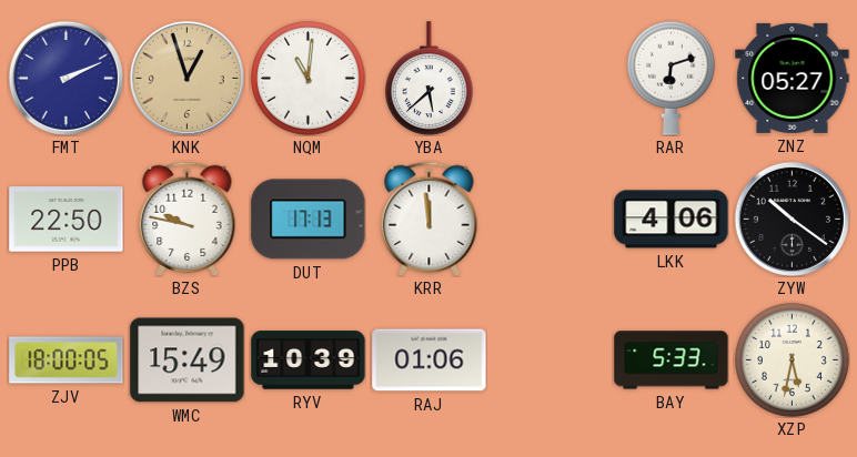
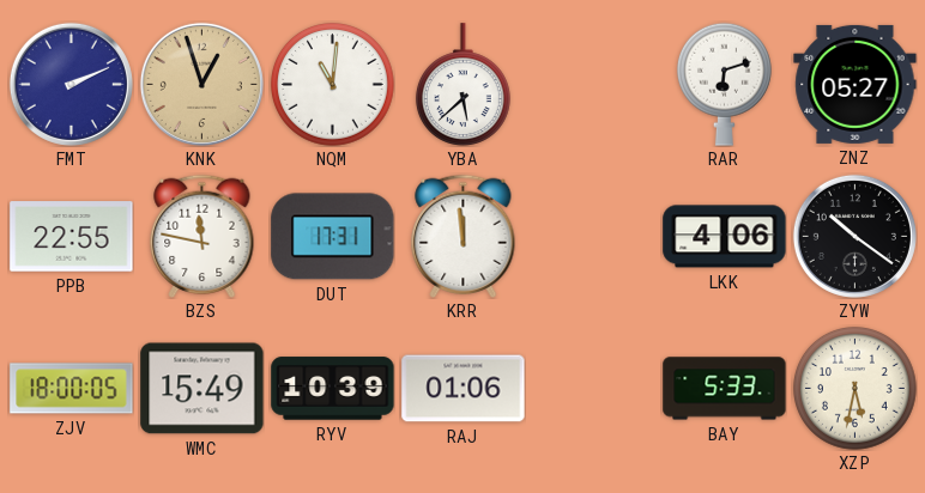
PPB: 22:50 -> 22:55
BZS: 9:47 -> 11:47
DUT: 17:13 -> 17:31
